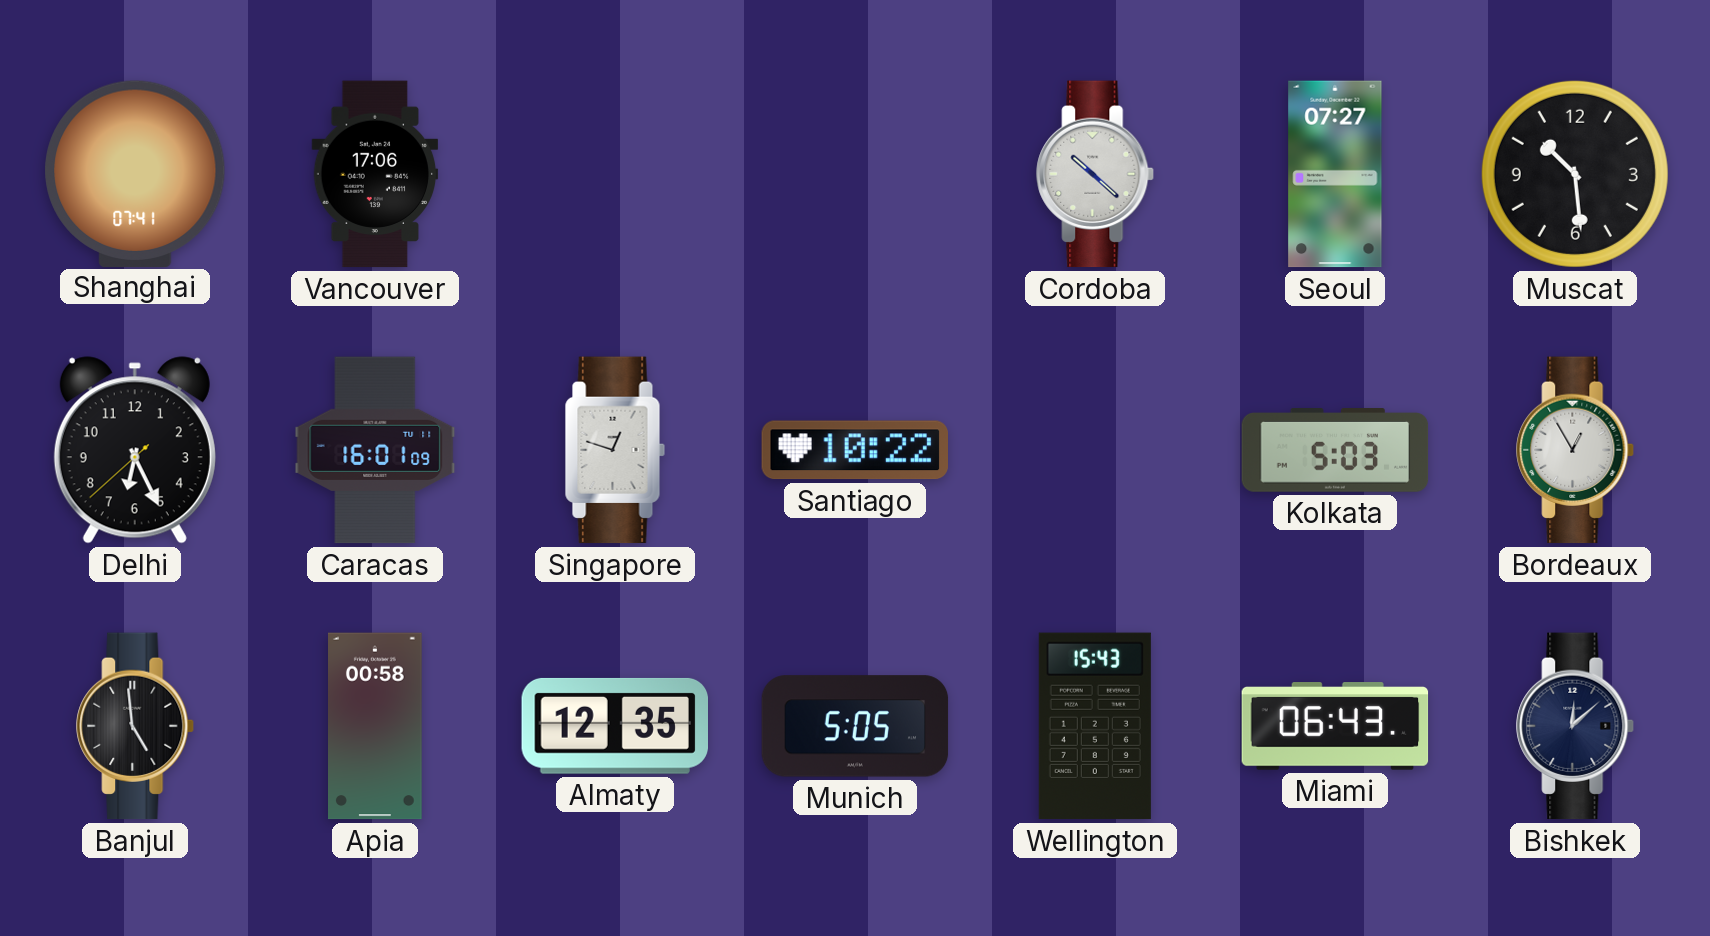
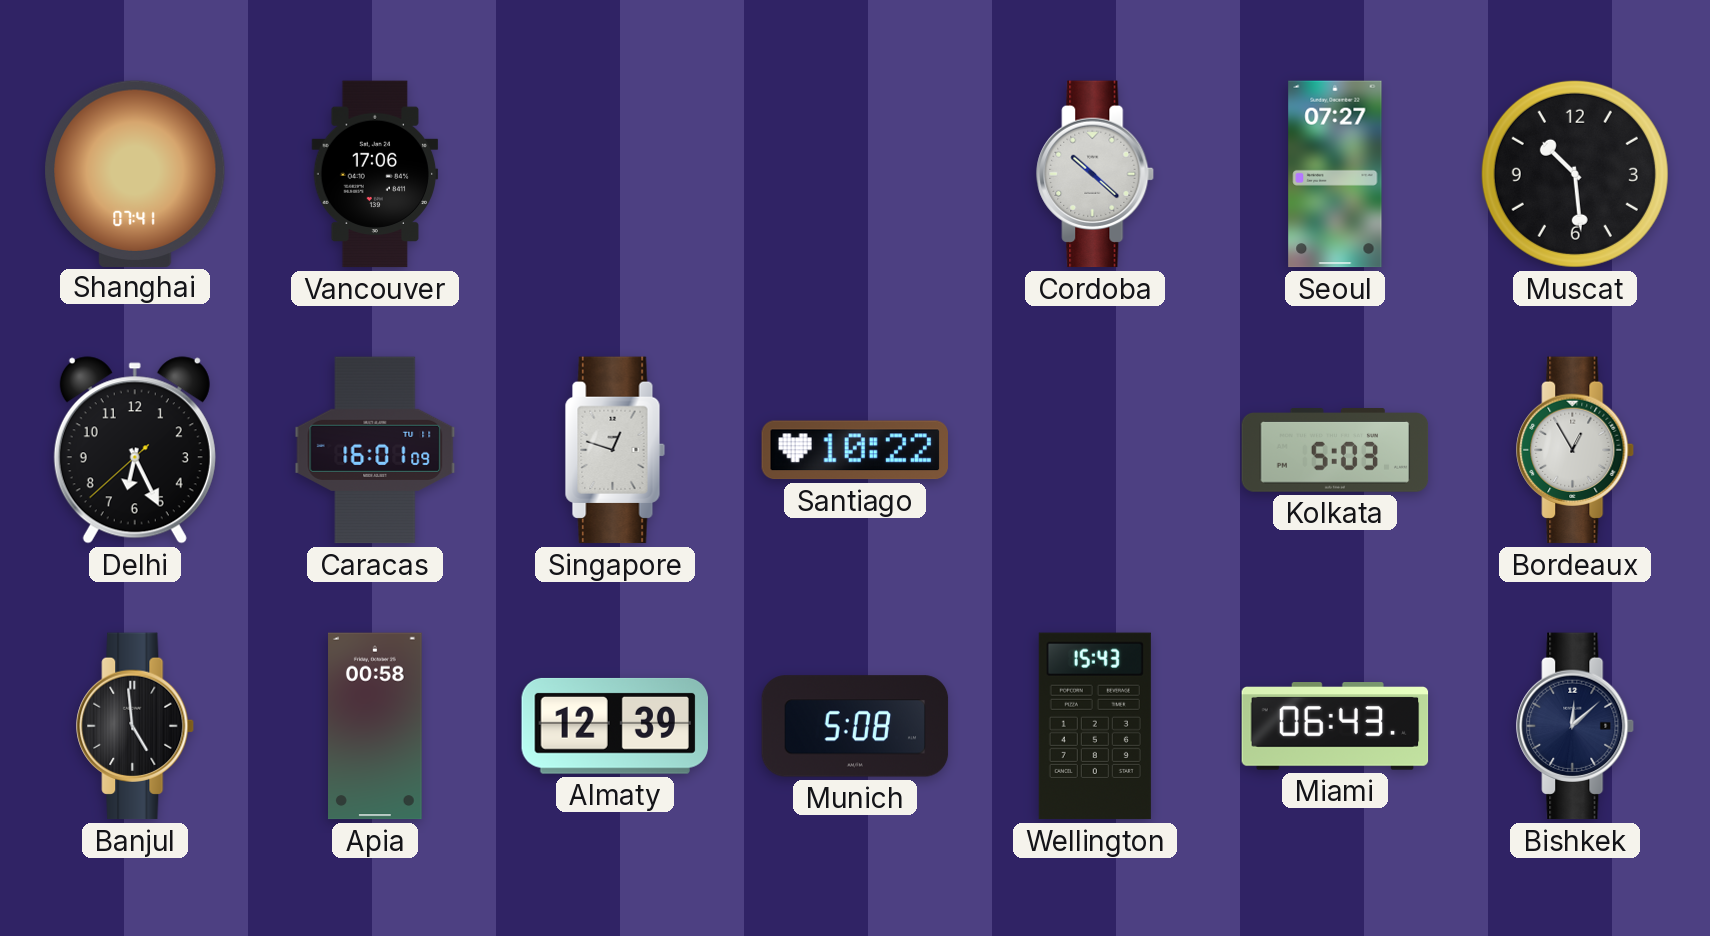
Almaty: 12:35 -> 12:39
Munich: 5:05 -> 5:08
